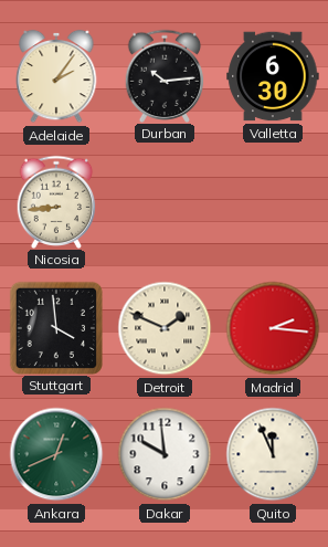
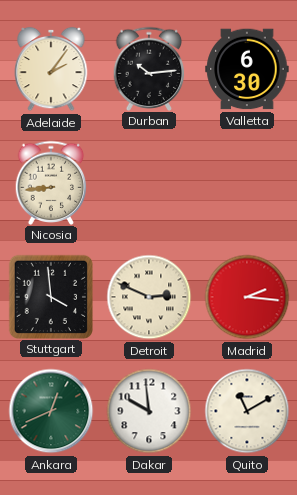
Detroit: 1:49 -> 2:49
Quito: 11:56 -> 11:10
